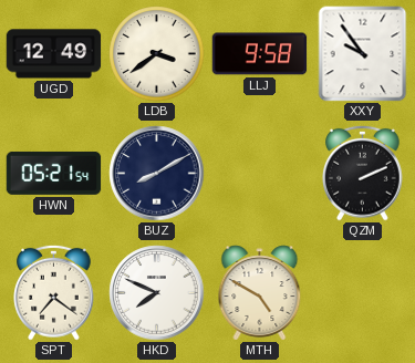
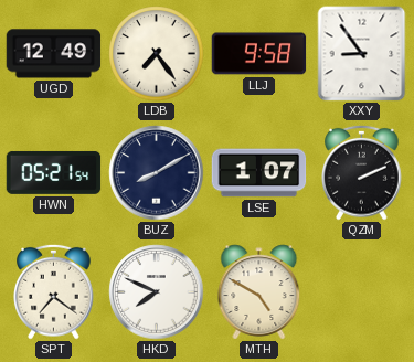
LDB: 3:39 -> 7:24
XXY: 9:54 -> 8:54
LSE: none -> 1:07
